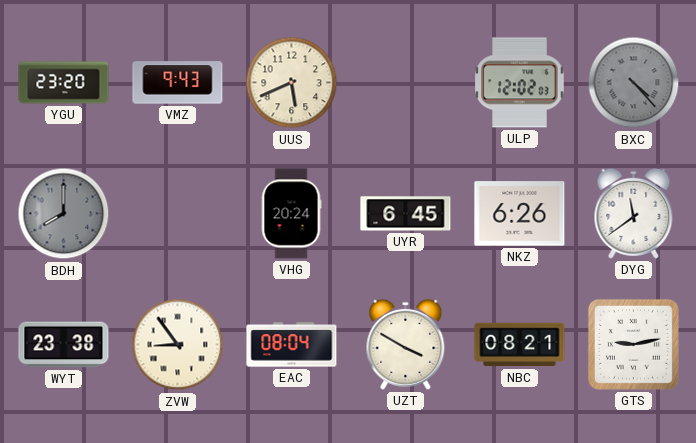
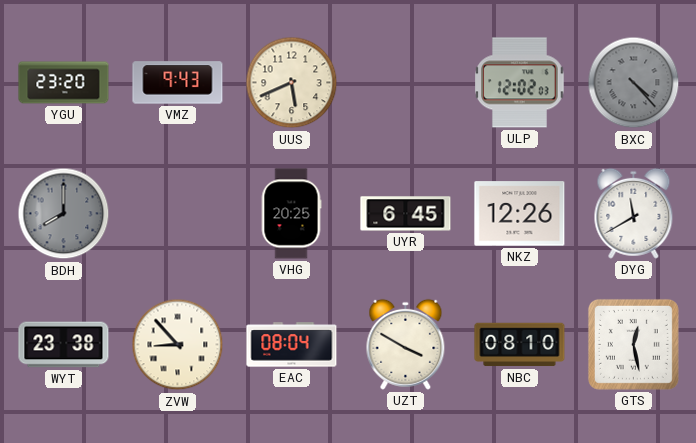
VHG: 20:24 -> 20:25
NKZ: 6:26 -> 12:26
DYG: 11:39 -> 11:40
ZVW: 8:54 -> 8:53
NBC: 08:21 -> 08:10
GTS: 9:13 -> 12:28
